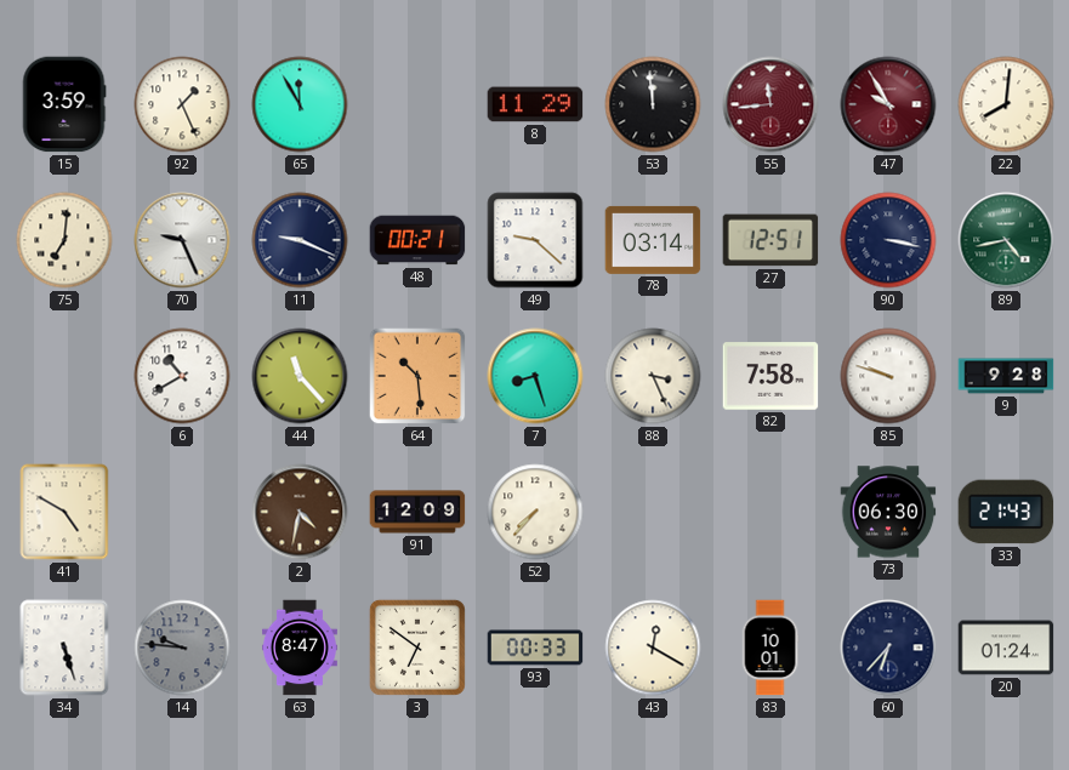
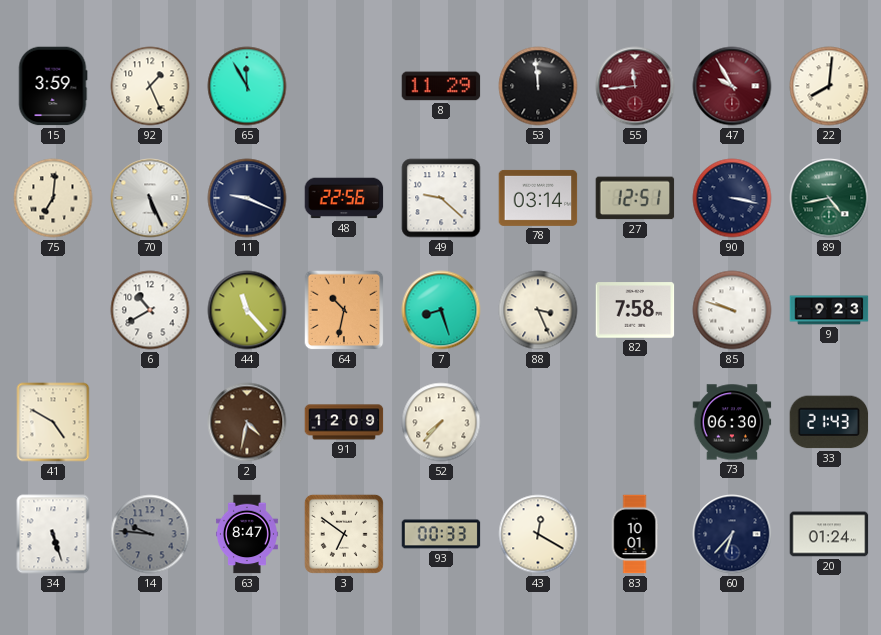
70: 9:26 -> 5:26
48: 00:21 -> 22:56
64: 10:29 -> 10:32
9: 9:28 -> 9:23
